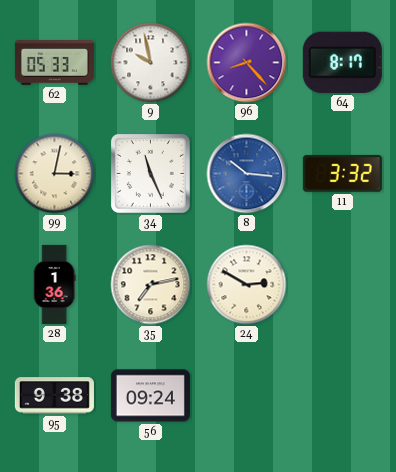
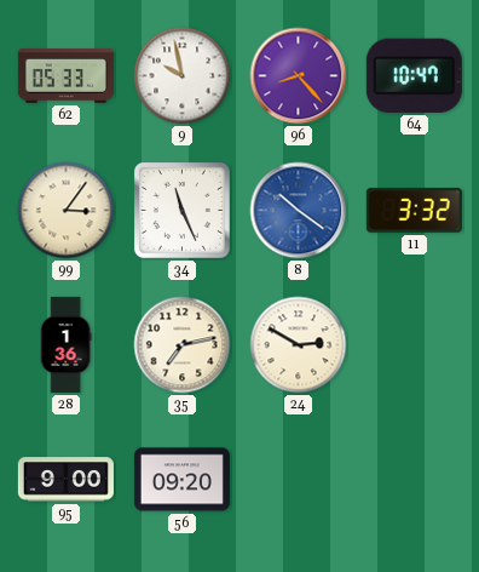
64: 8:17 -> 10:47
99: 3:02 -> 3:06
8: 10:16 -> 10:21
95: 9:38 -> 9:00
56: 09:24 -> 09:20
